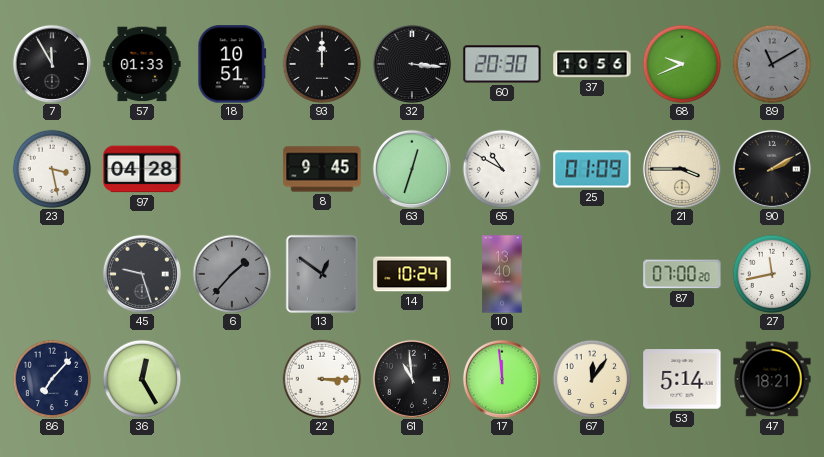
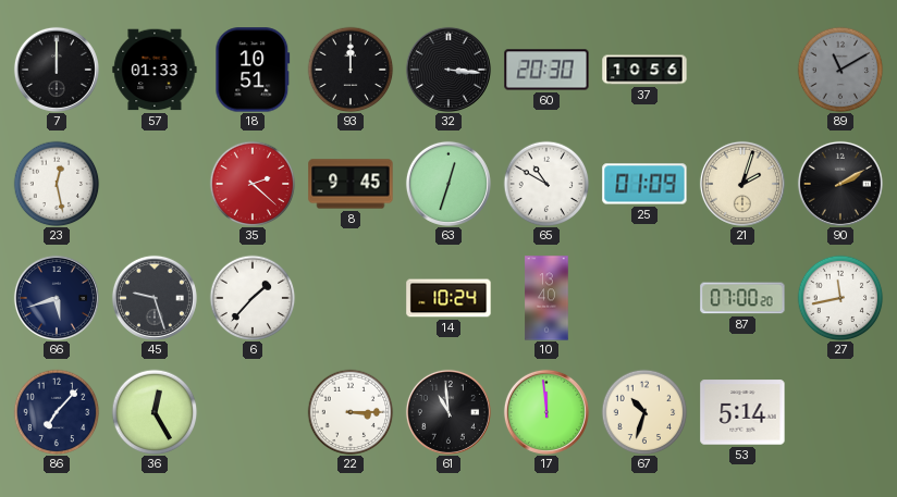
7: 11:55 -> 12:00
68: 9:41 -> none
23: 3:28 -> 12:28
97: 04:28 -> none
35: none -> 2:22
21: 3:45 -> 2:03
66: none -> 5:42
6 dial: grey -> white
13: 12:51 -> none
67: 12:06 -> 10:33
47: 18:21 -> none
